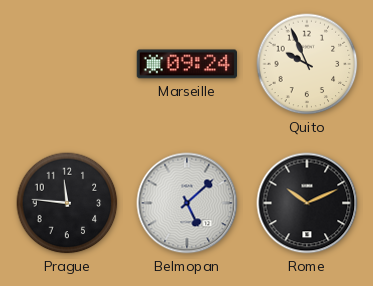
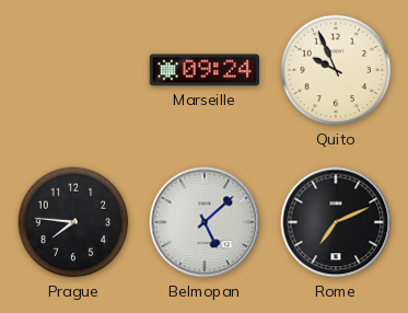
Prague: 11:46 -> 7:46
Rome: 10:11 -> 7:11
